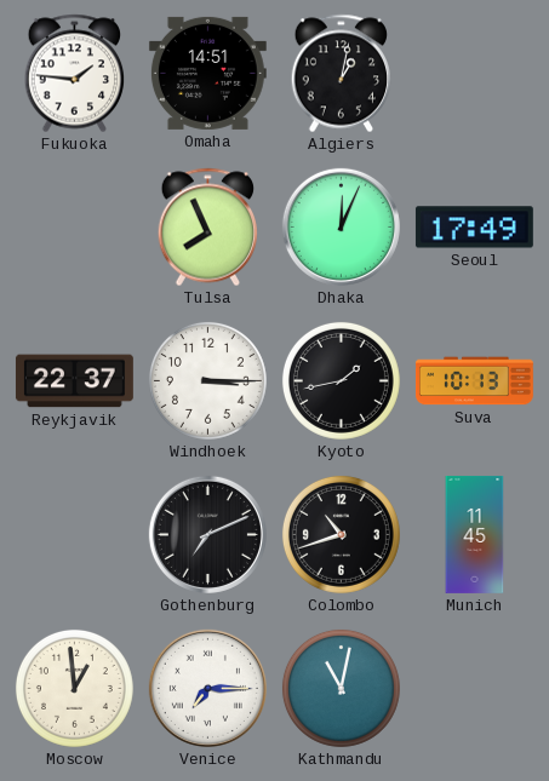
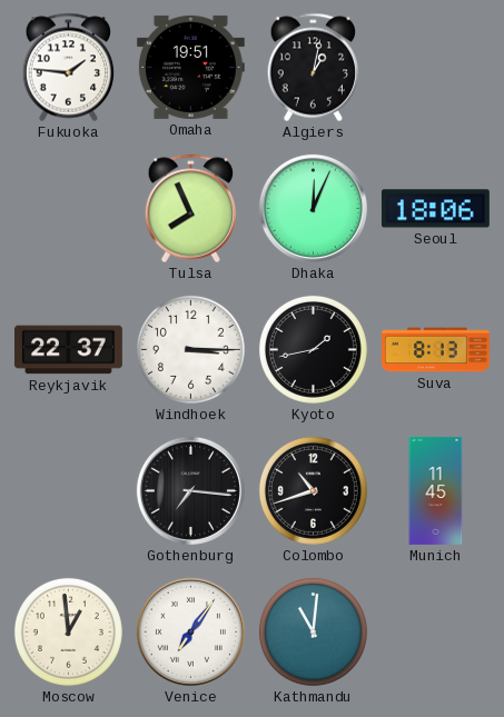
Omaha: 14:51 -> 19:51
Seoul: 17:49 -> 18:06
Suva: 10:13 -> 8:13
Gothenburg: 7:11 -> 7:16
Venice: 7:15 -> 7:06
Kathmandu: 11:02 -> 11:01
